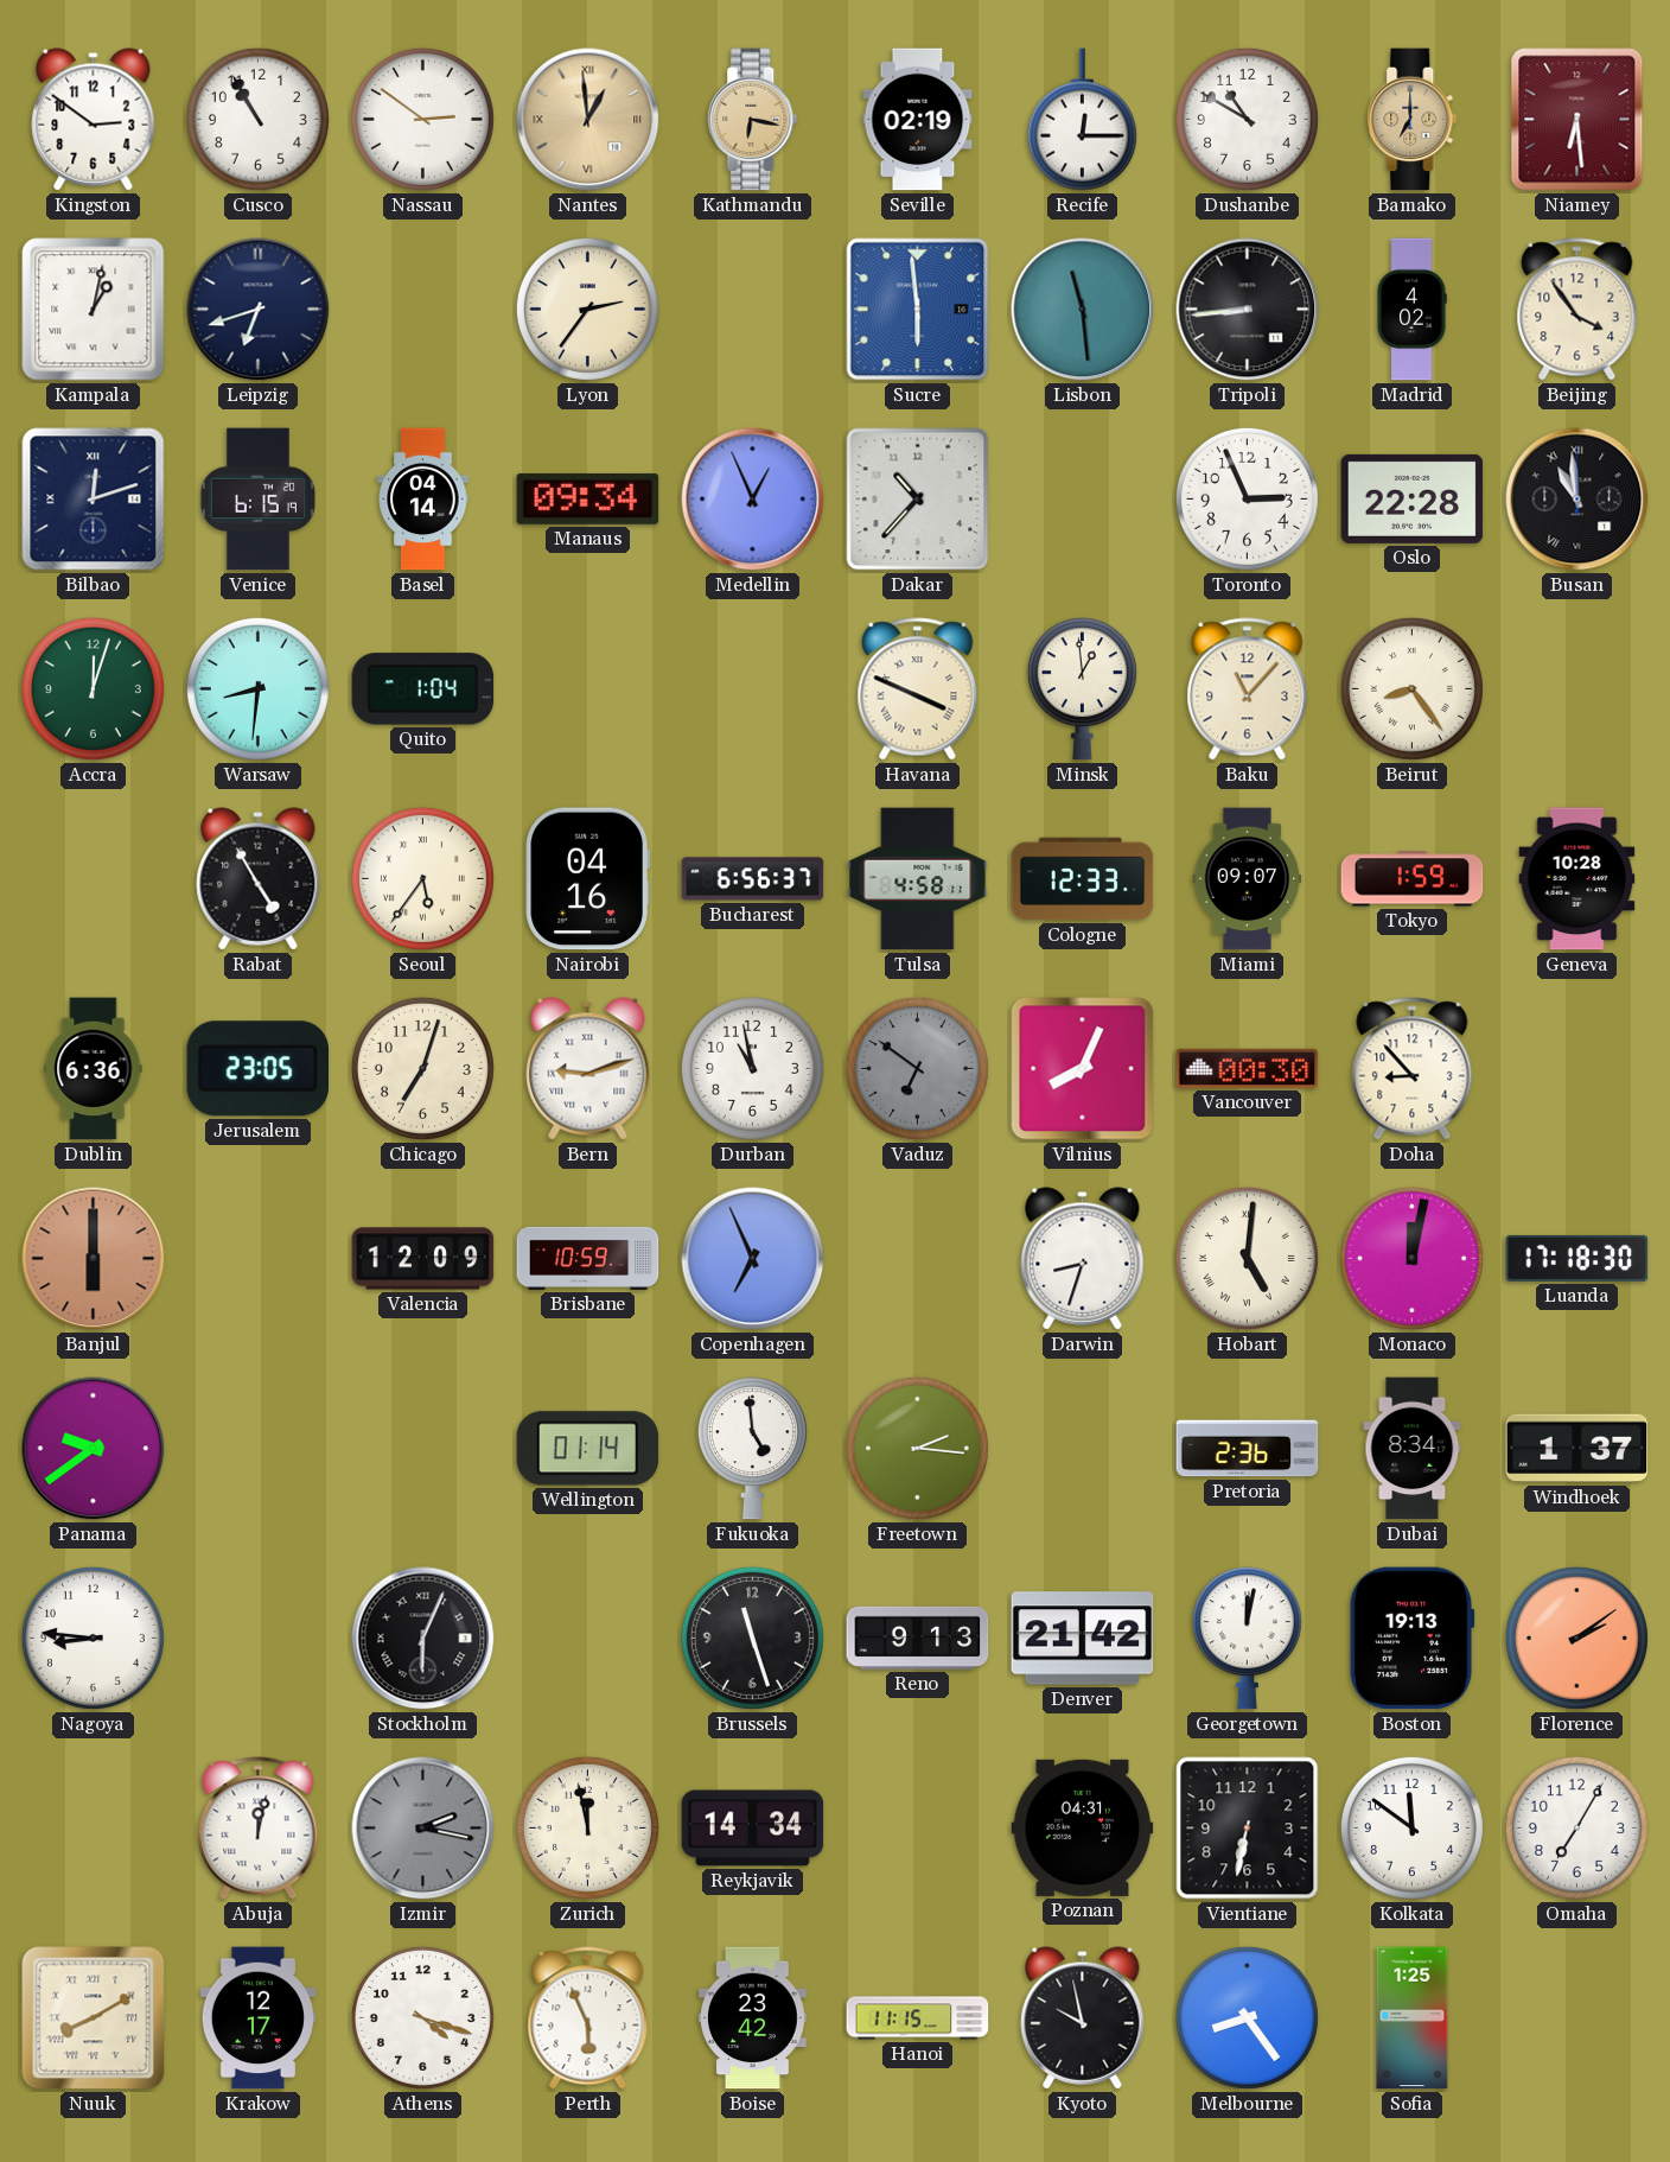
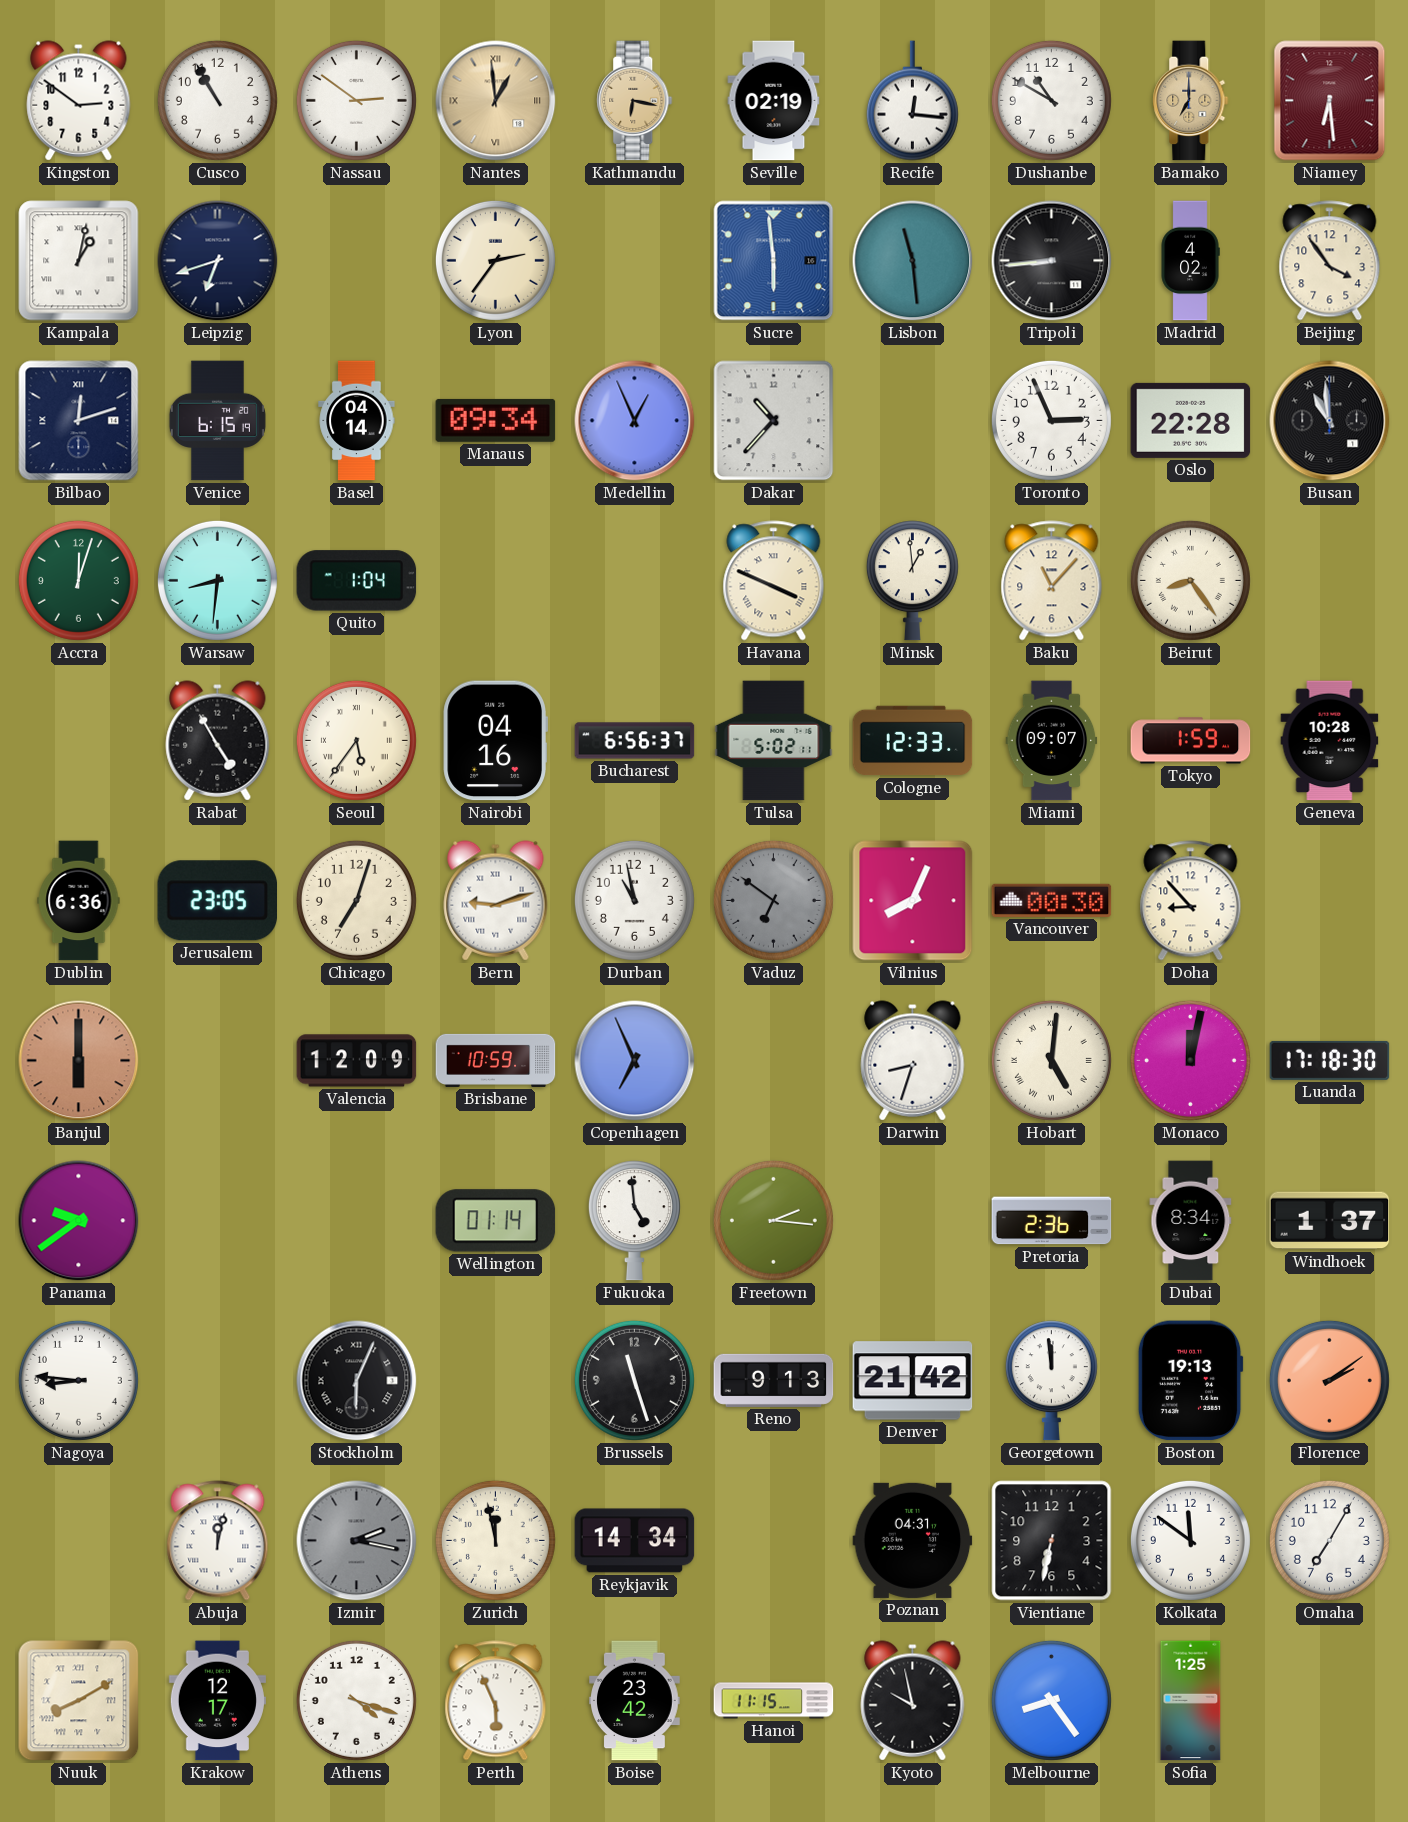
Recife: 12:15 -> 12:16
Tulsa: 4:58 -> 5:02
Georgetown: 12:02 -> 11:59
